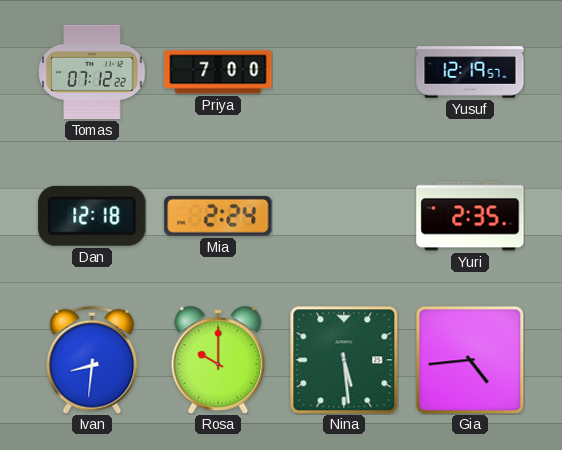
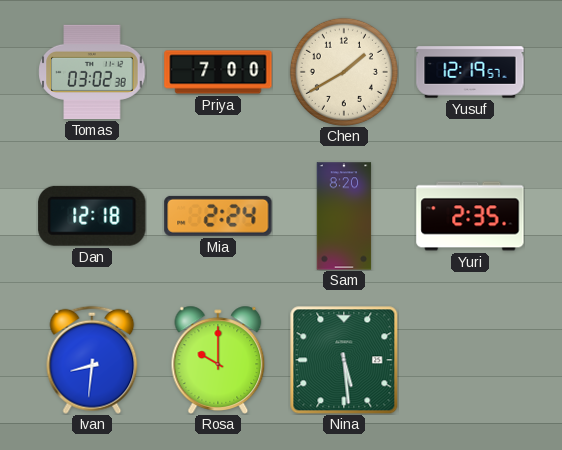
Tomas: 07:12 -> 03:02
Chen: none -> 1:40
Sam: none -> 8:20
Gia: 4:44 -> none
